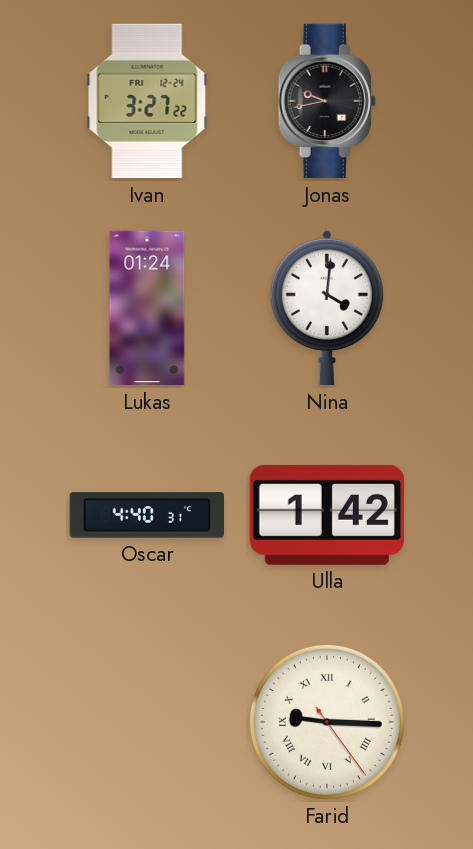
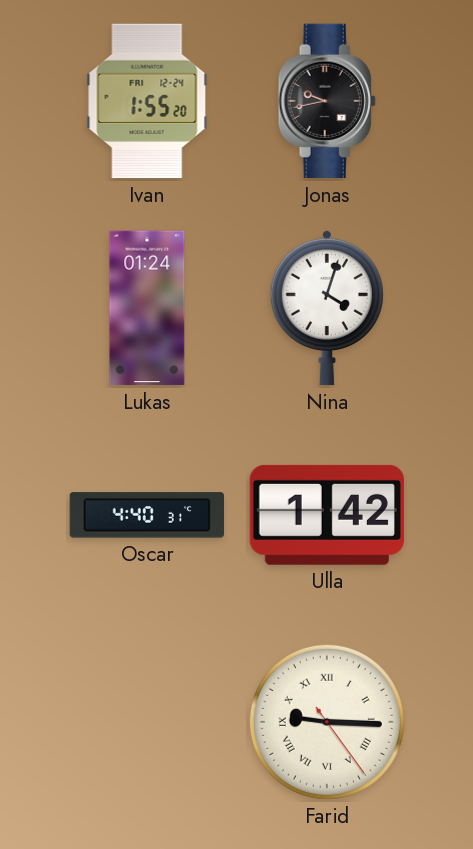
Ivan: 3:27 -> 1:55
Nina: 4:01 -> 4:03
